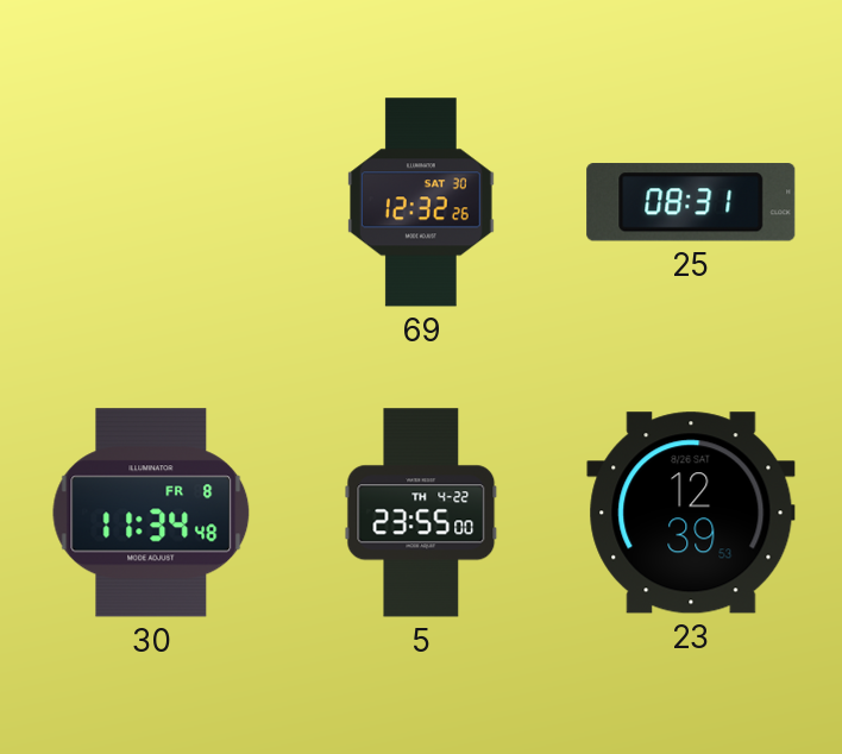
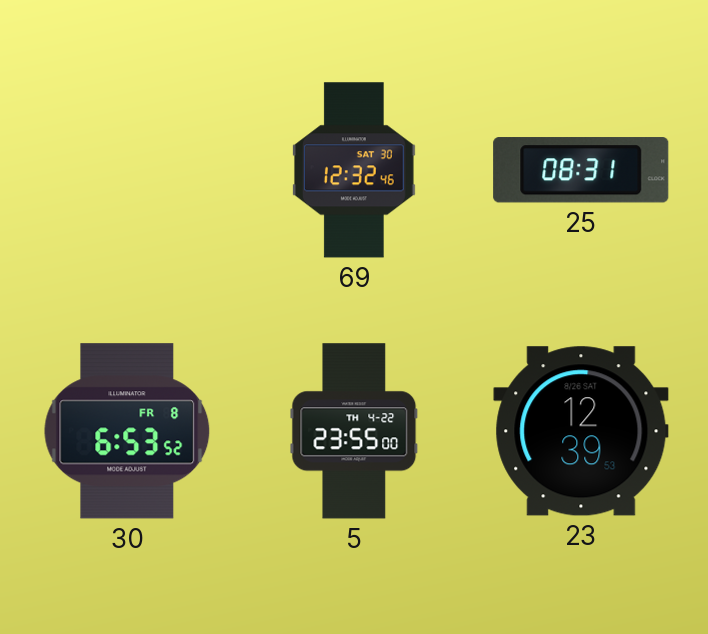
69: 12:32:26 -> 12:32:46
30: 11:34 -> 6:53
